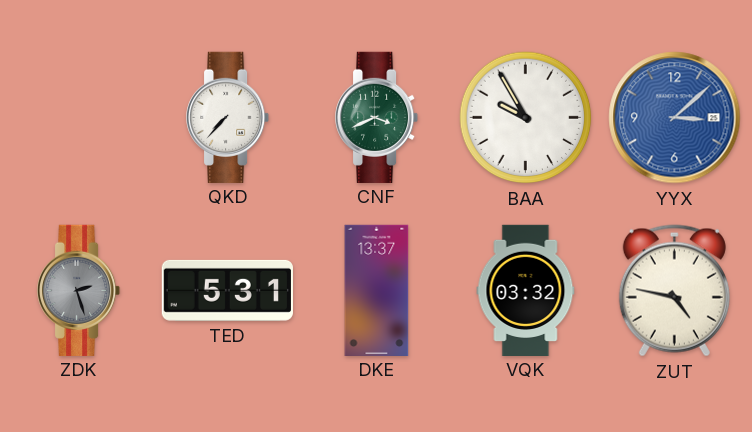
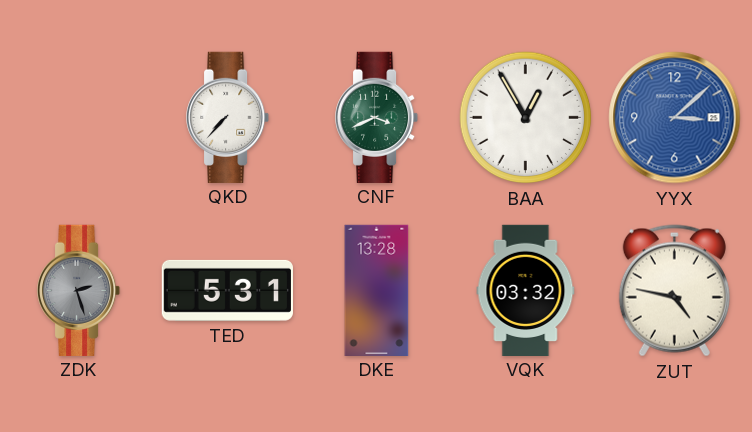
BAA: 9:55 -> 12:55
DKE: 13:37 -> 13:28
